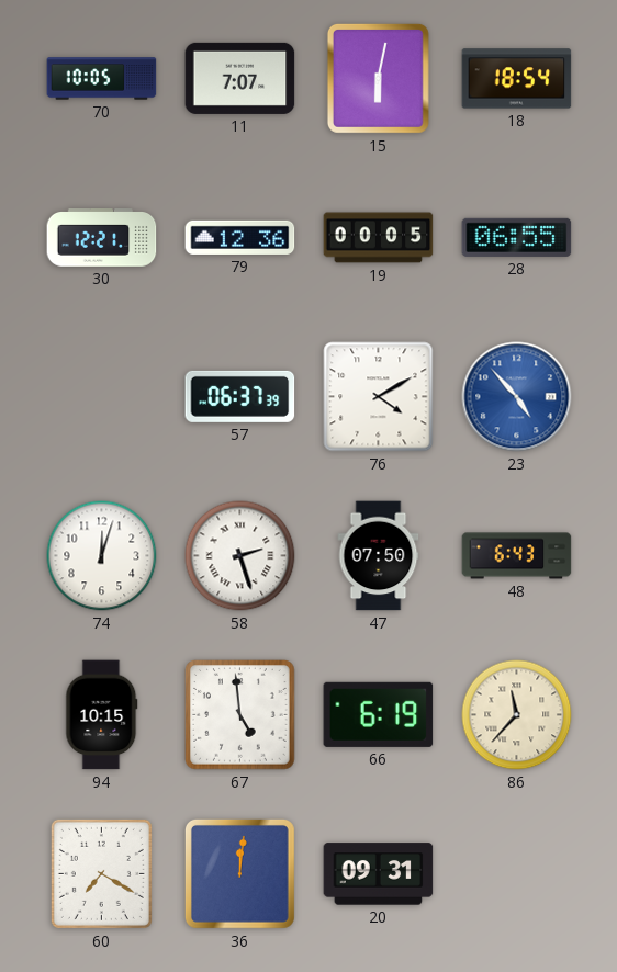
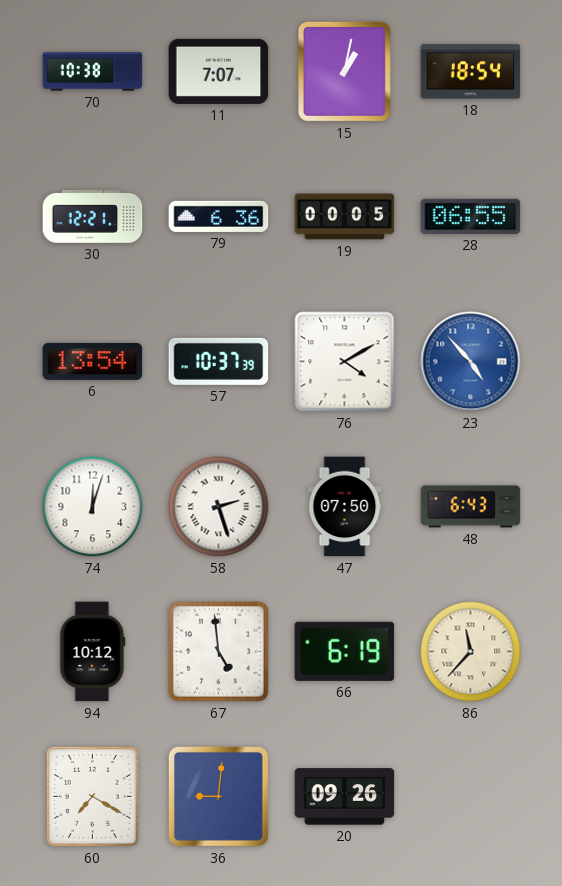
70: 10:05 -> 10:38
15: 6:02 -> 1:02
79: 12:36 -> 6:36
6: none -> 13:54
57: 06:37 -> 10:37
94: 10:15 -> 10:12
36: 12:01 -> 9:01
20: 09:31 -> 09:26
